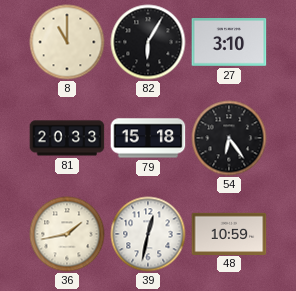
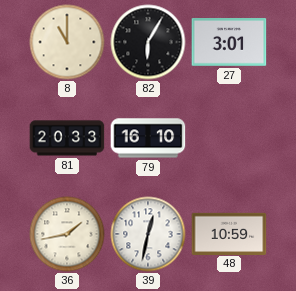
27: 3:10 -> 3:01
79: 15:18 -> 16:10
54: 6:24 -> none
